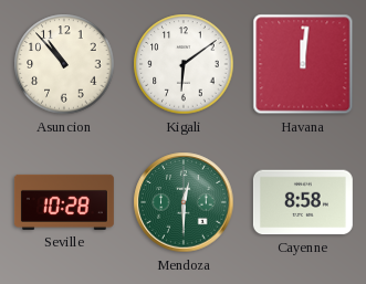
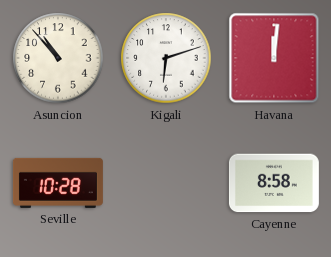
Kigali: 6:09 -> 6:12
Mendoza: 12:30 -> none
